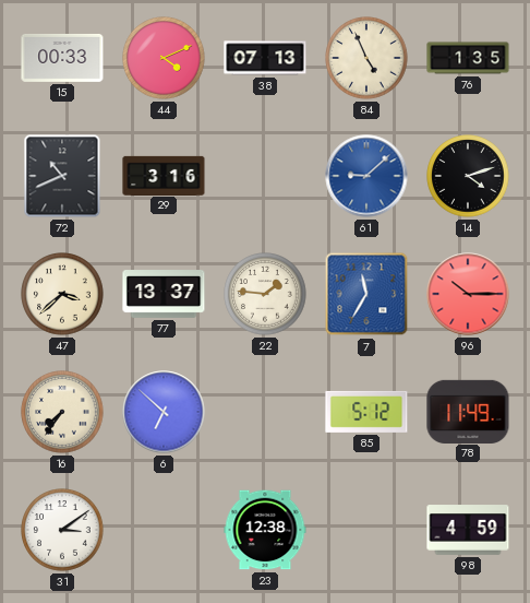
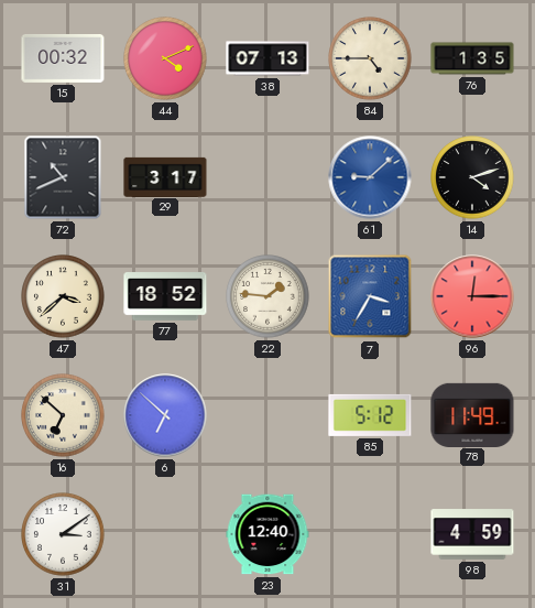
15: 00:33 -> 00:32
84: 4:56 -> 4:45
29: 3:16 -> 3:17
77: 13:37 -> 18:52
7: 11:35 -> 3:35
96: 10:15 -> 12:15
16: 7:36 -> 6:52
23: 12:38 -> 12:40
